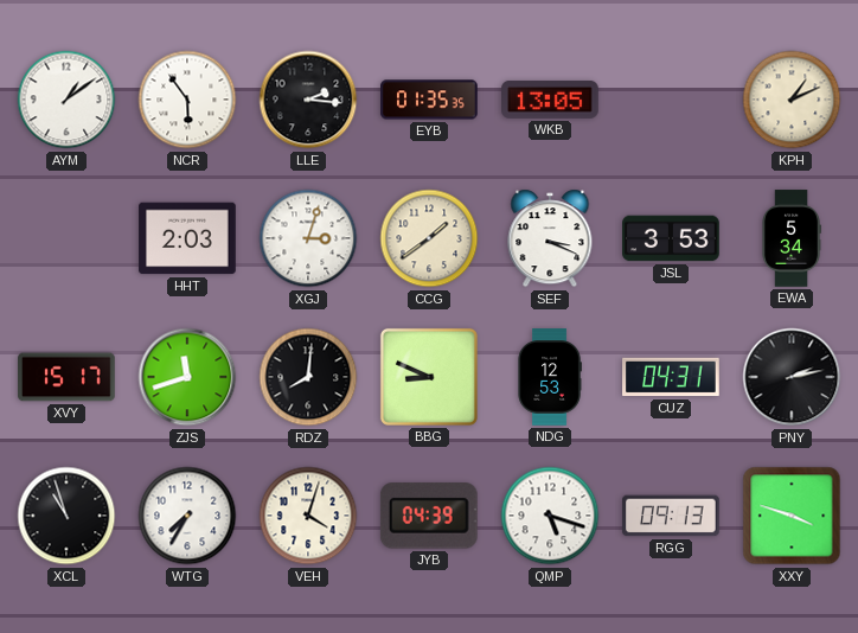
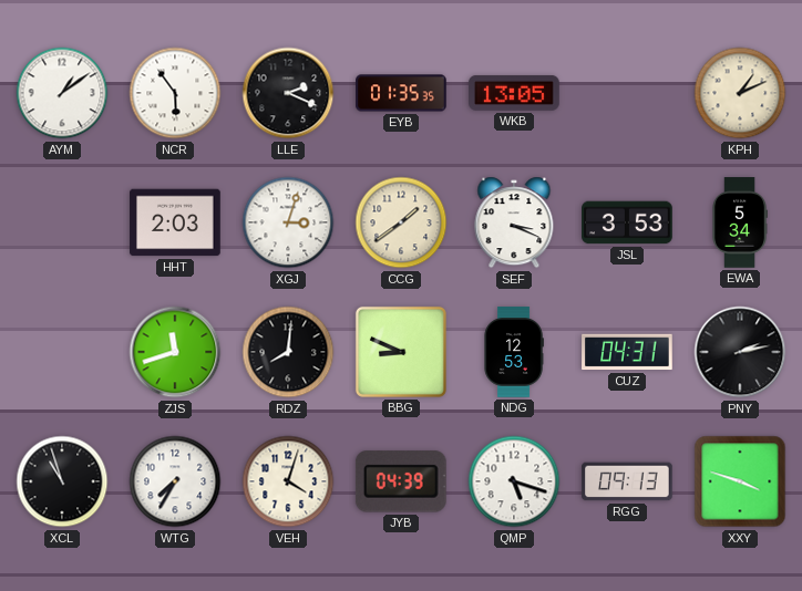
LLE: 2:16 -> 2:19
XVY: 15:17 -> none
